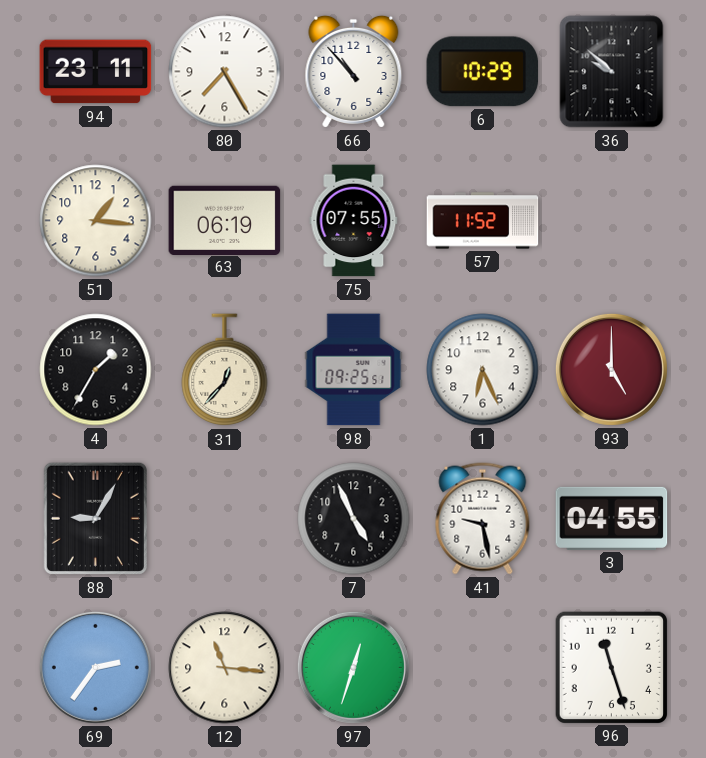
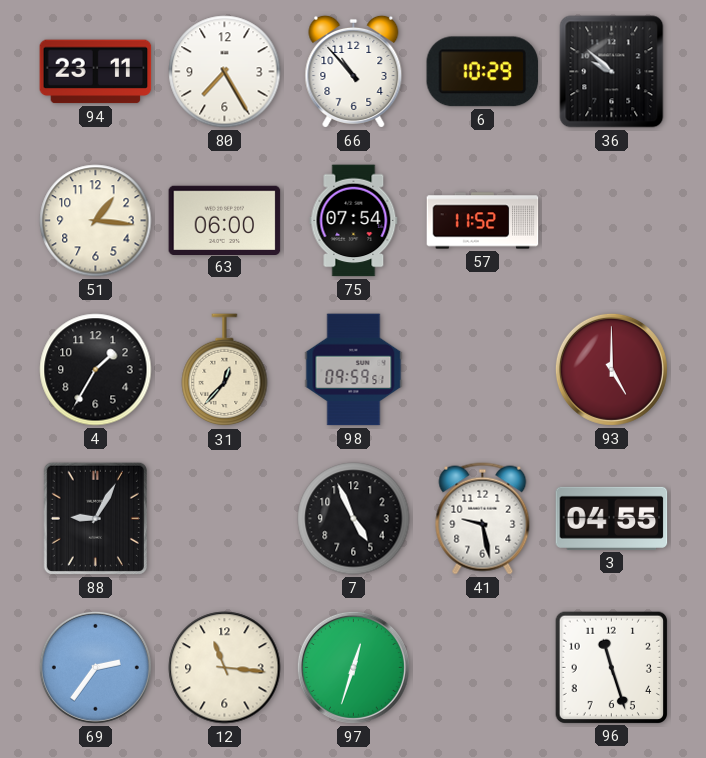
63: 06:19 -> 06:00
75: 07:55 -> 07:54
98: 09:25 -> 09:59
1: 6:26 -> none
